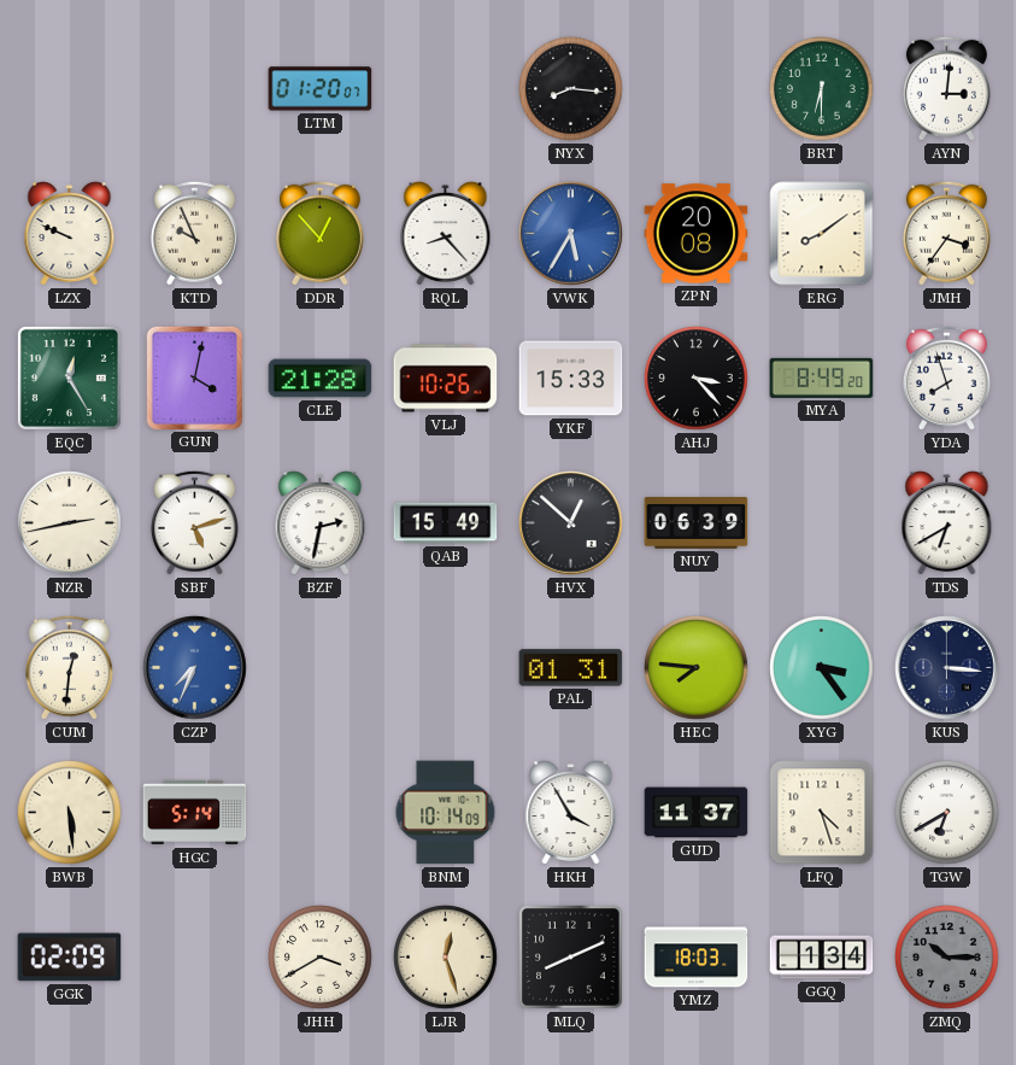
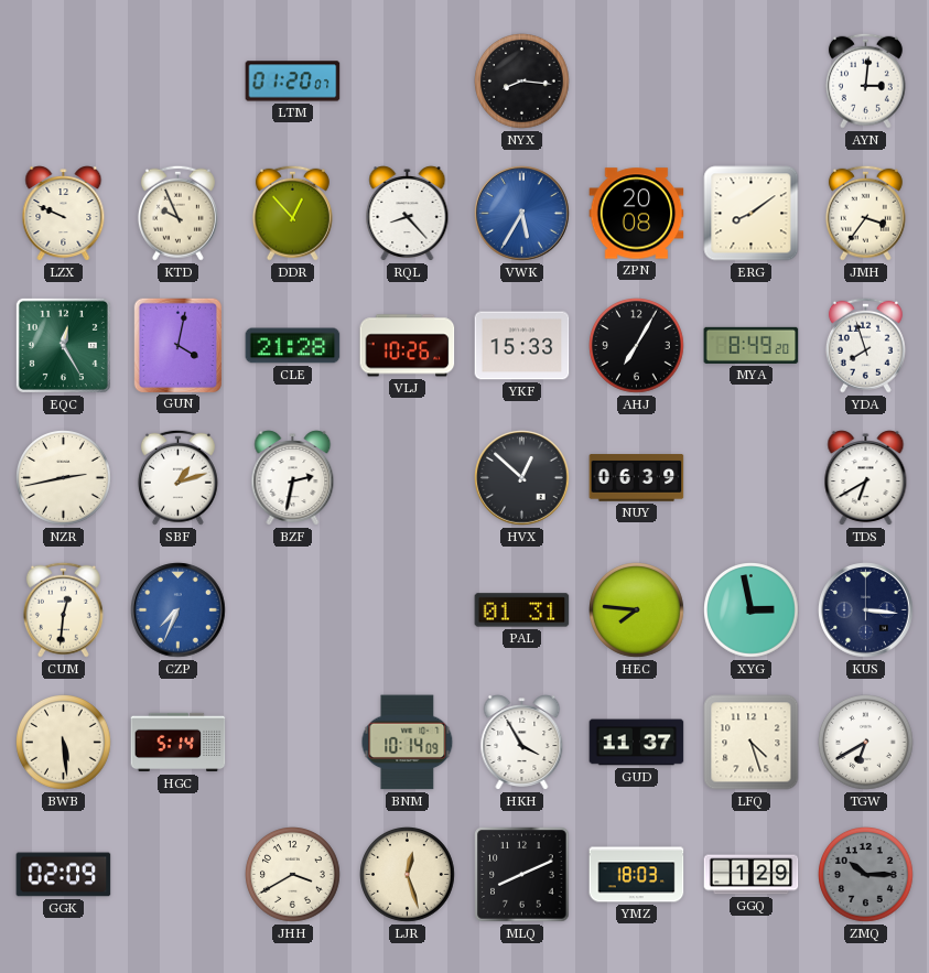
BRT: 6:30 -> none
AHJ: 3:23 -> 7:05
SBF: 5:12 -> 1:12
QAB: 15:49 -> none
XYG: 3:24 -> 2:58
GGQ: 1:34 -> 1:29
